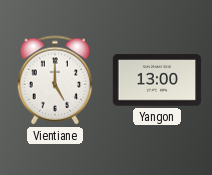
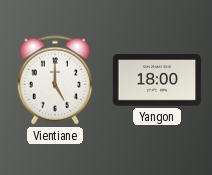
Yangon: 13:00 -> 18:00
